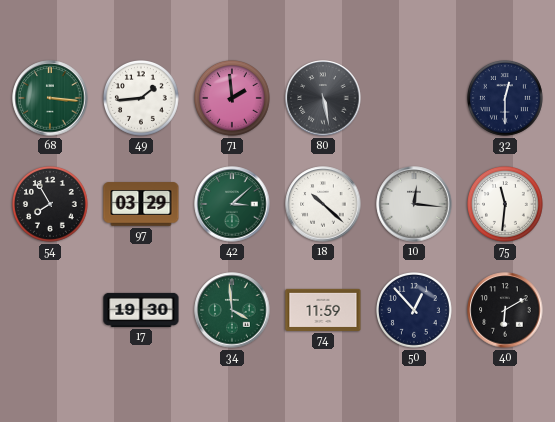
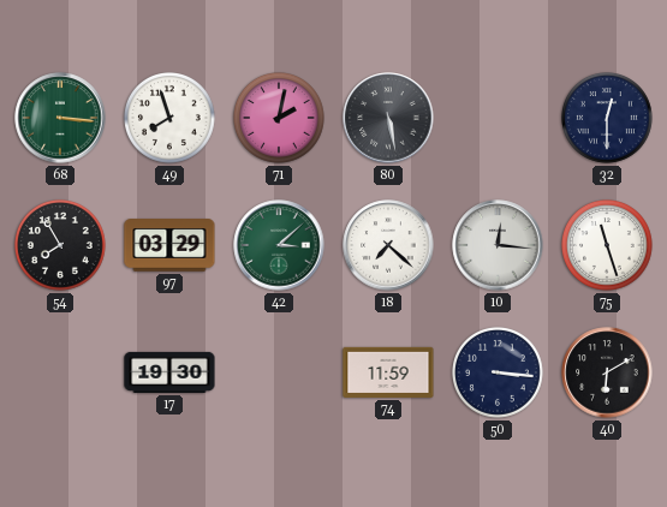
49: 1:44 -> 7:57
71: 1:59 -> 2:02
18: 10:22 -> 7:22
75: 11:31 -> 11:27
34: 3:59 -> none
50: 12:53 -> 3:16
